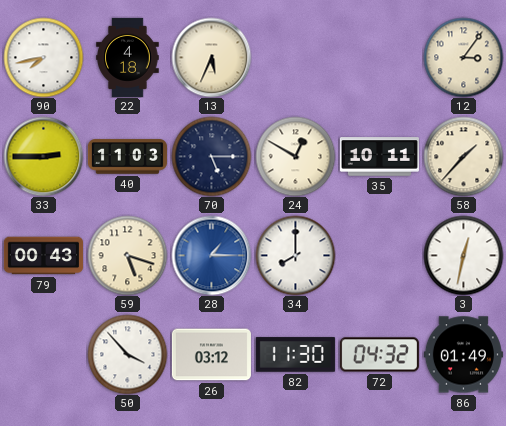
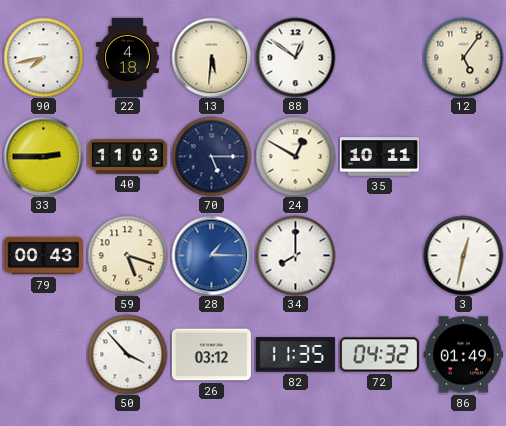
13: 5:34 -> 5:31
88: none -> 12:51
12: 3:06 -> 5:06
58: 1:37 -> none
82: 11:30 -> 11:35
